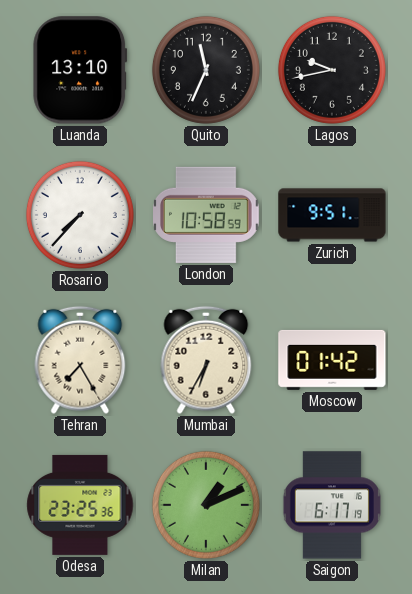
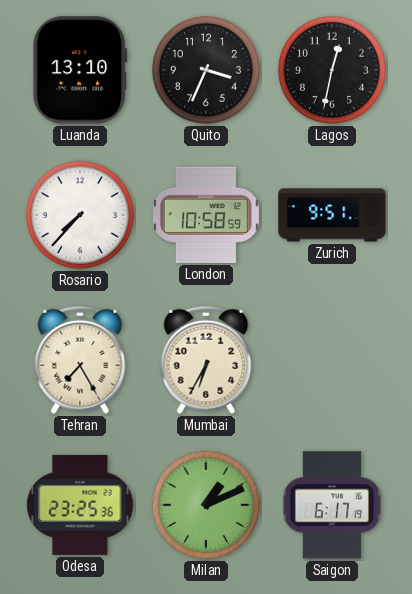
Quito: 11:34 -> 3:34
Lagos: 9:43 -> 12:32
Moscow: 01:42 -> none
